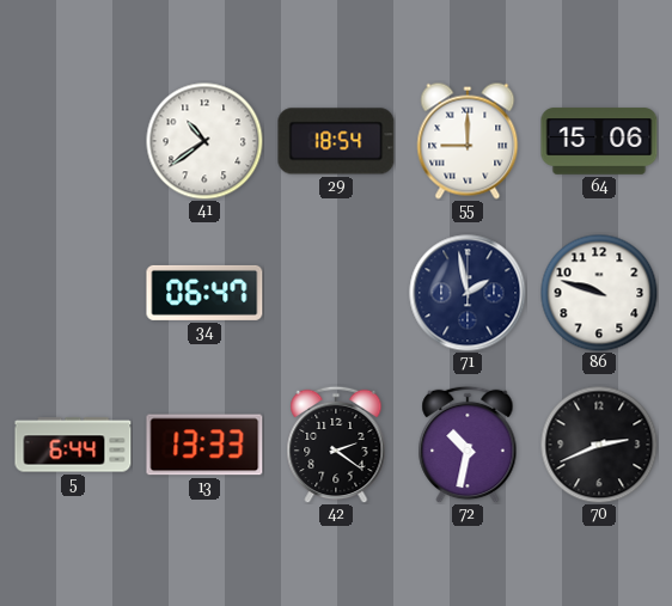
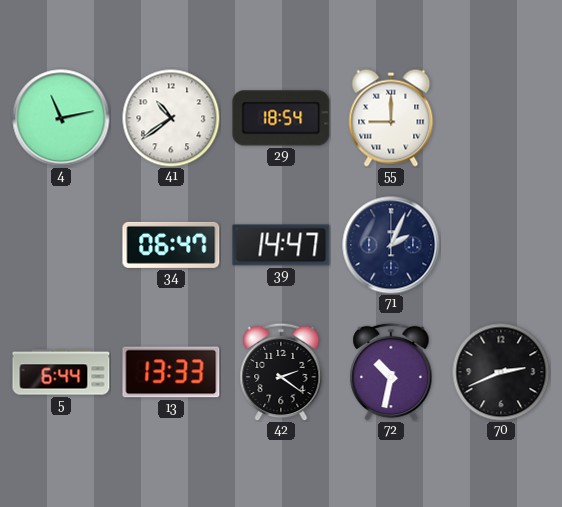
4: none -> 11:13
64: 15:06 -> none
39: none -> 14:47
71: 1:58 -> 2:04
86: 9:48 -> none
